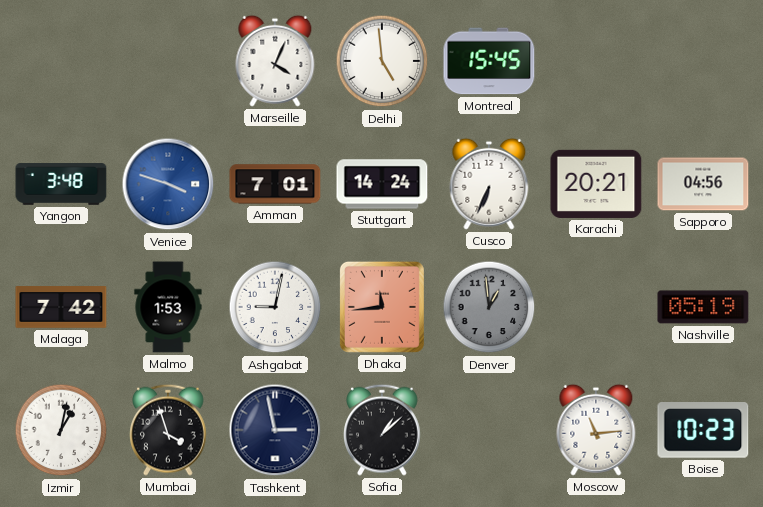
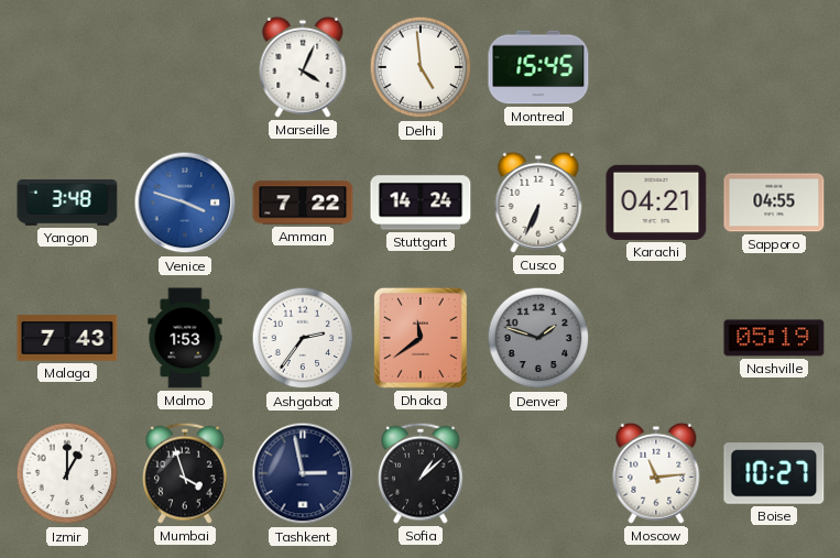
Amman: 7:01 -> 7:22
Karachi: 20:21 -> 04:21
Sapporo: 04:56 -> 04:55
Malaga: 7:42 -> 7:43
Ashgabat: 9:02 -> 2:36
Dhaka: 11:44 -> 11:39
Denver: 12:59 -> 1:48
Izmir: 1:02 -> 1:00
Boise: 10:23 -> 10:27
